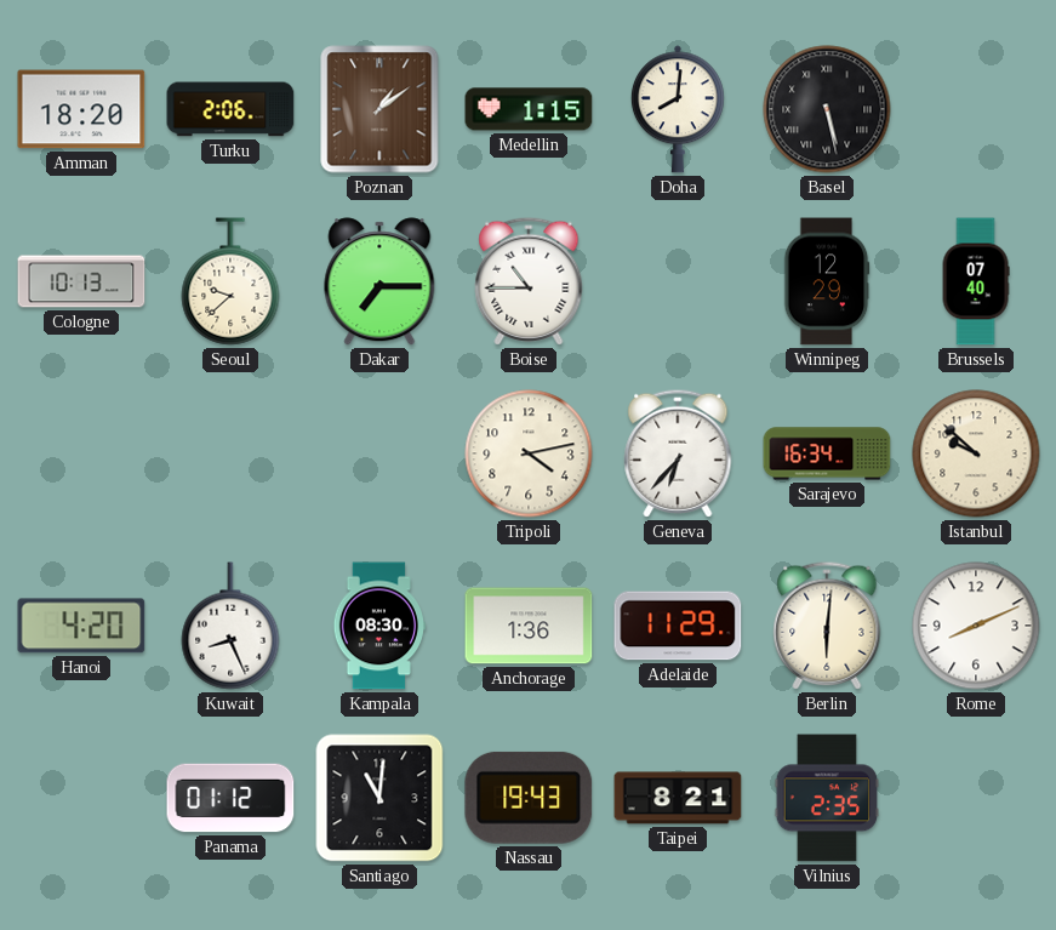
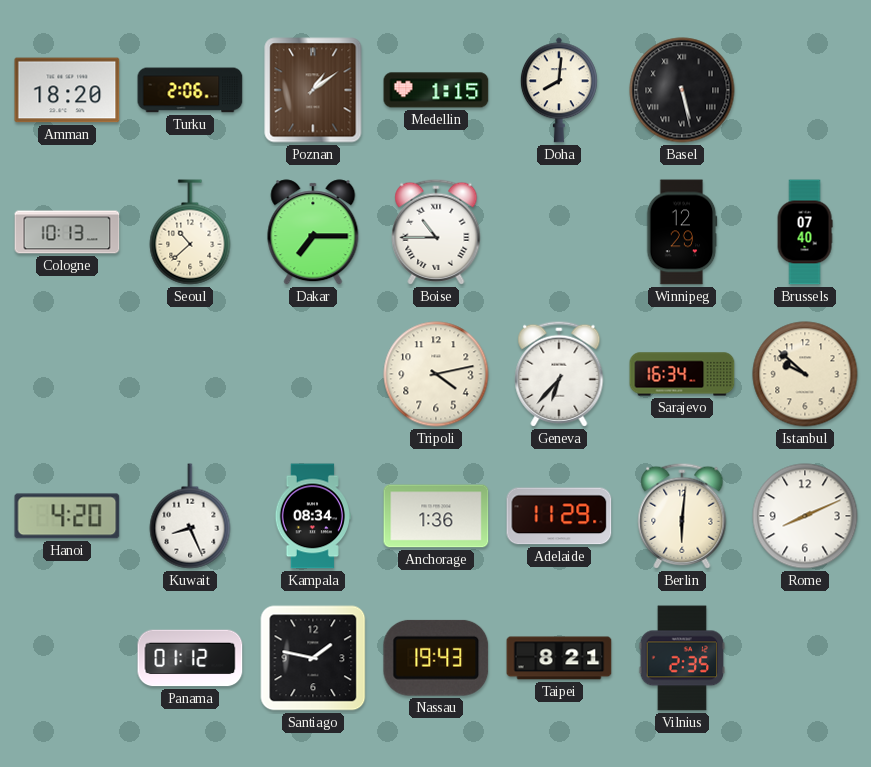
Seoul: 9:38 -> 10:38
Kampala: 08:30 -> 08:34
Santiago: 11:01 -> 1:47
